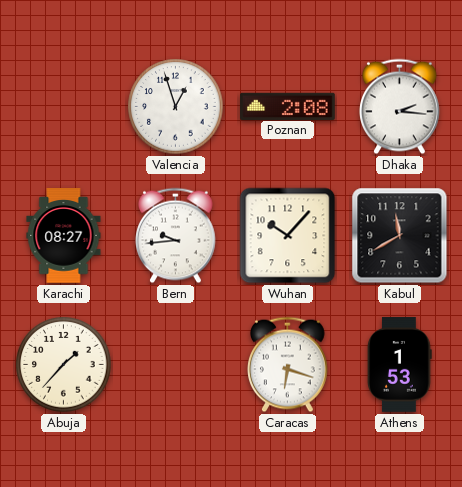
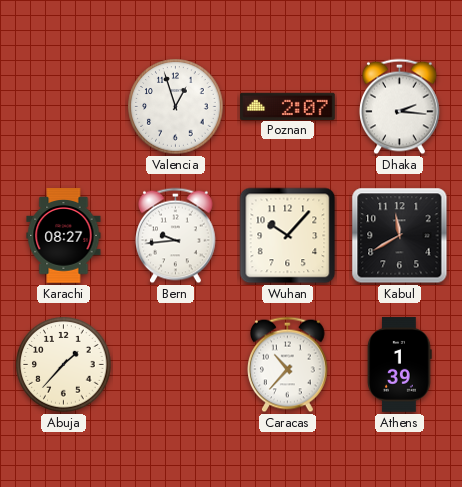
Poznan: 2:08 -> 2:07
Caracas: 6:18 -> 10:37
Athens: 1:53 -> 1:39
